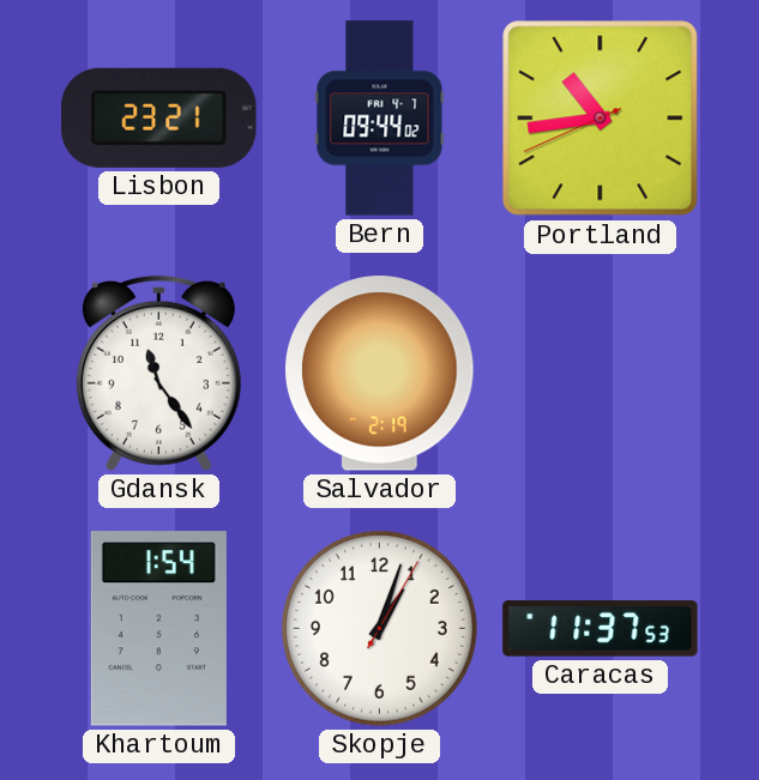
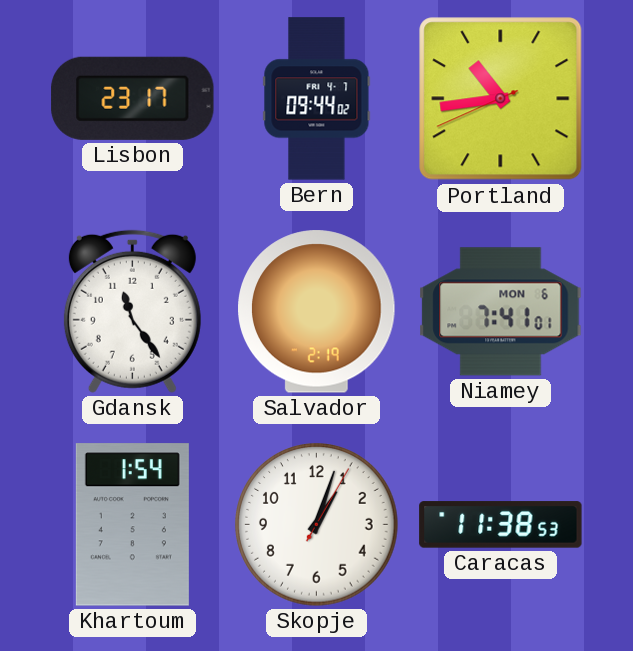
Lisbon: 23:21 -> 23:17
Niamey: none -> 7:41
Caracas: 11:37 -> 11:38
